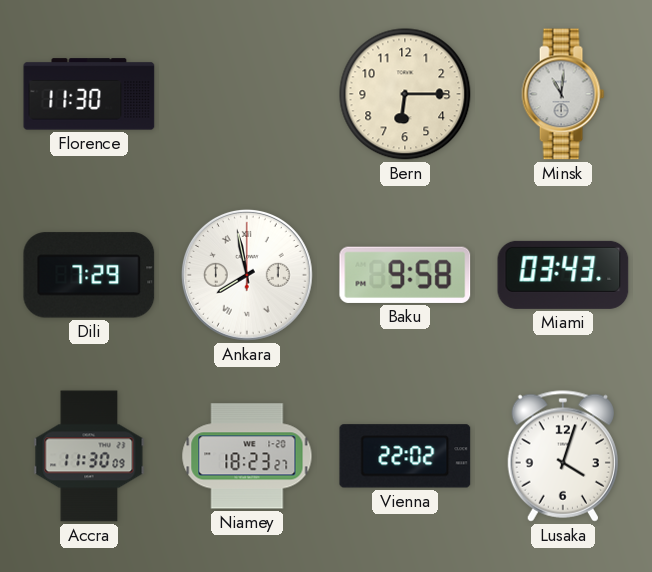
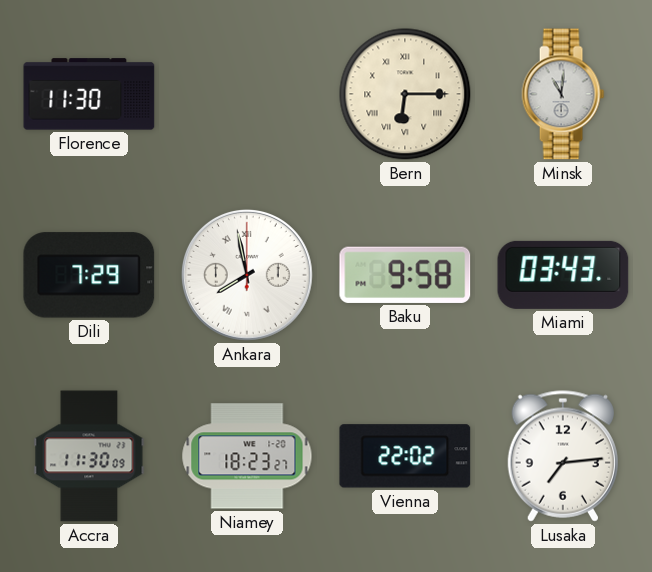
Bern numerals: Arabic -> Roman
Lusaka: 4:03 -> 7:14
